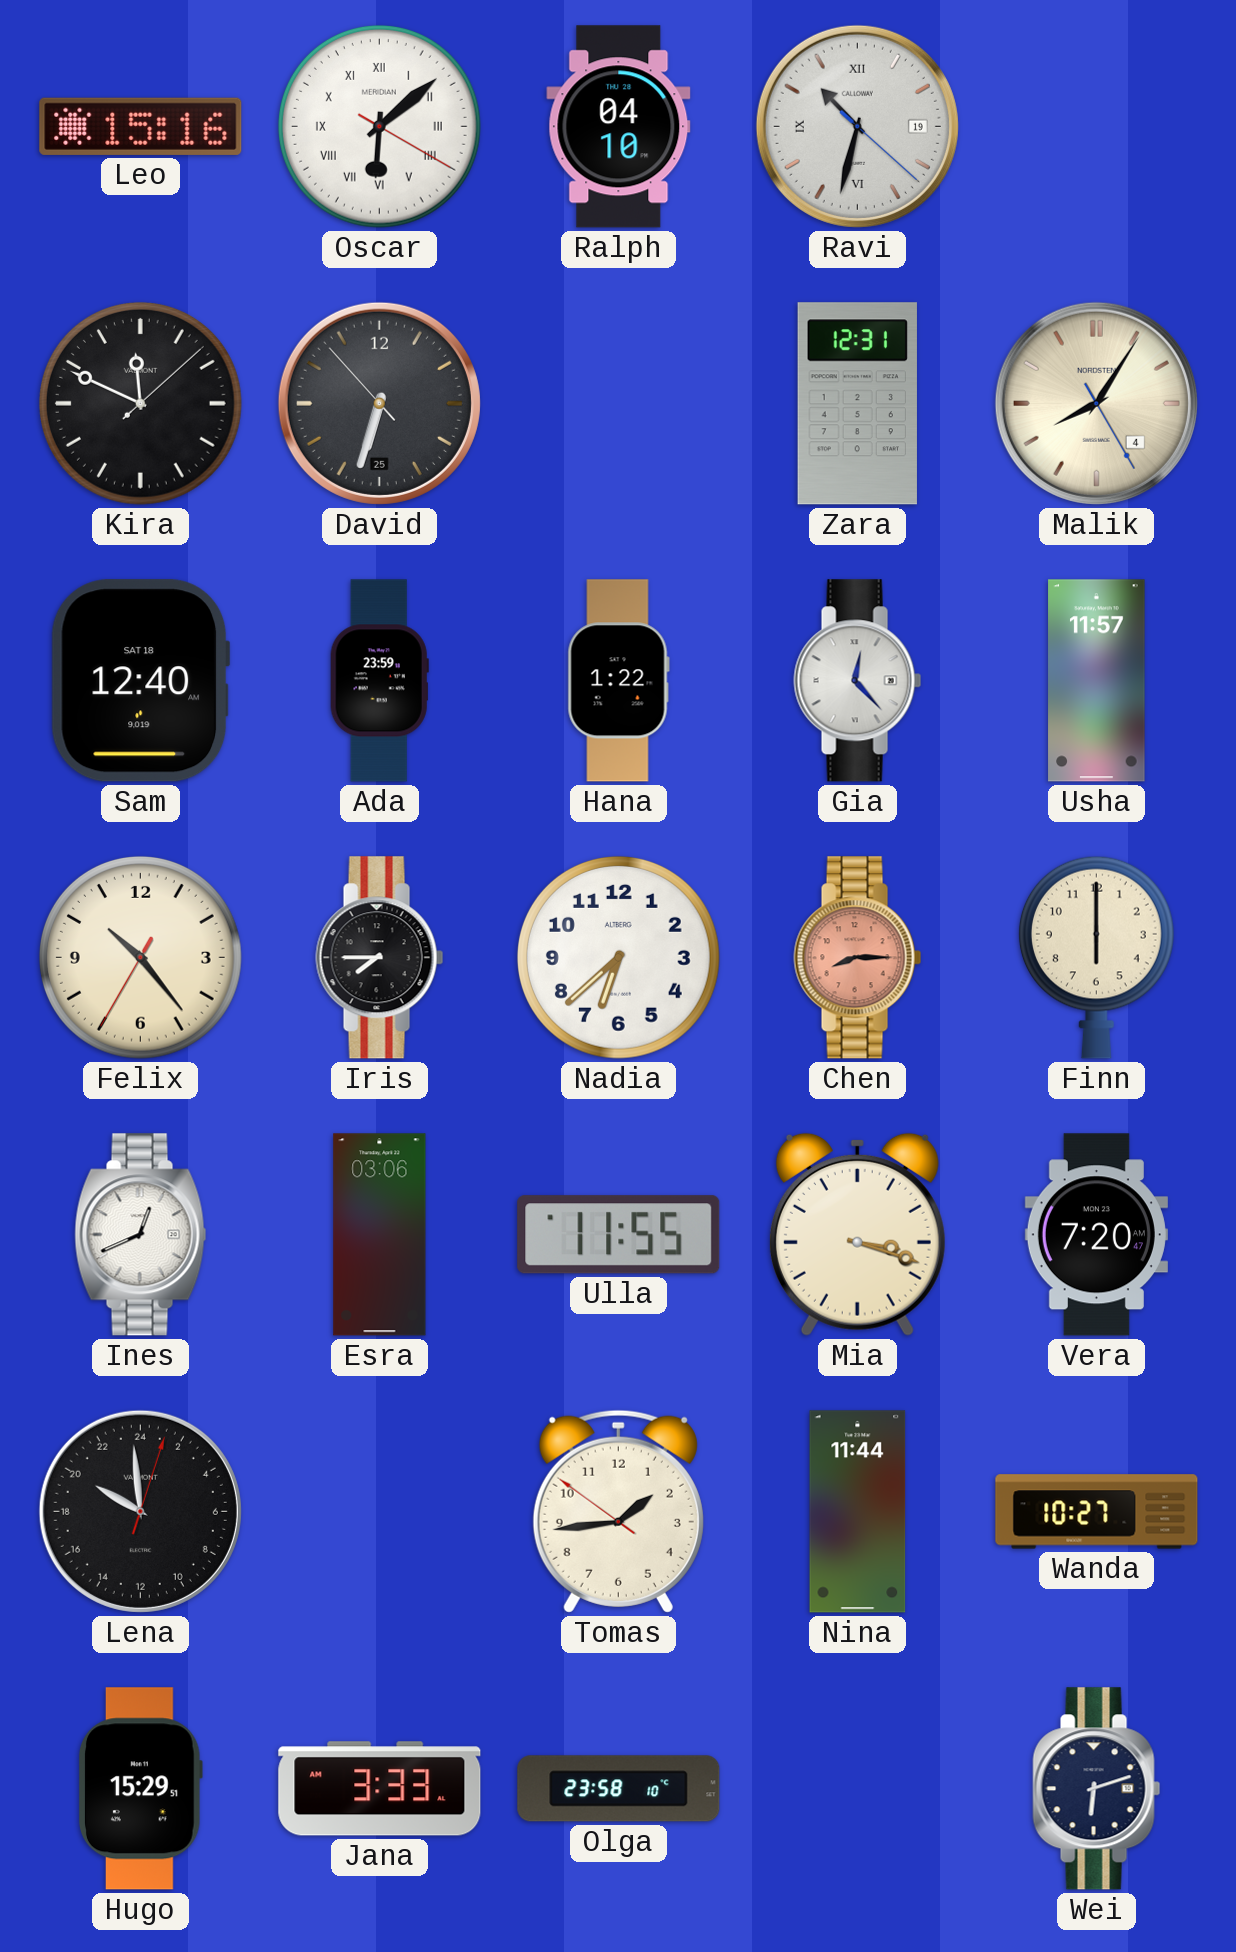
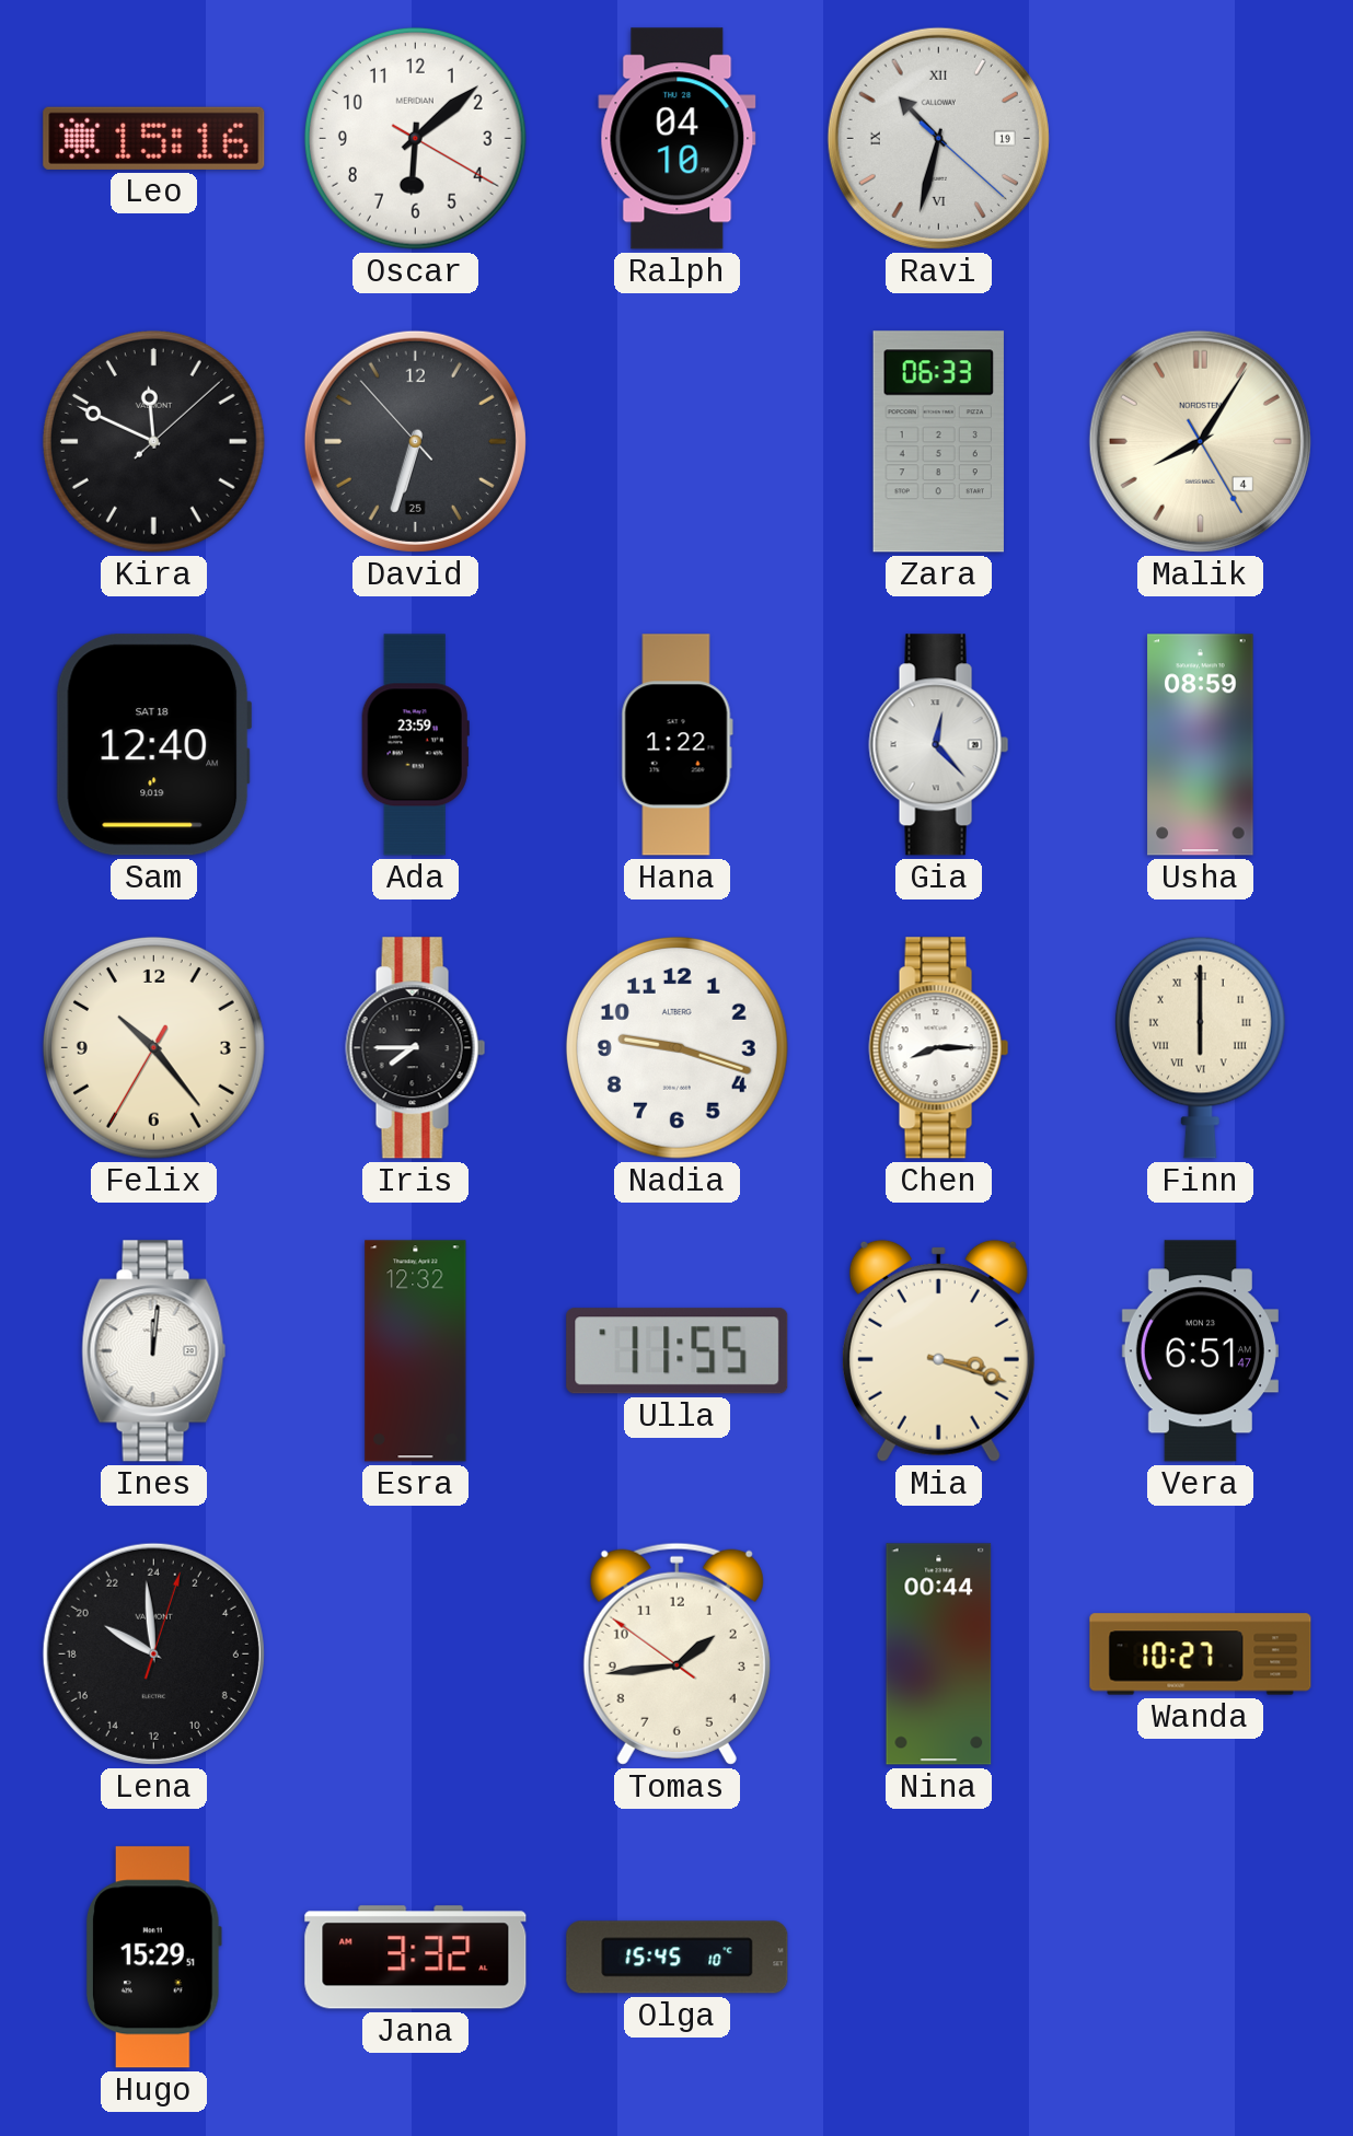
Oscar numerals: Roman -> Arabic
Zara: 12:31 -> 06:33
Usha: 11:57 -> 08:59
Nadia: 6:38 -> 9:18
Chen dial: salmon -> white
Finn numerals: Arabic -> Roman
Ines: 12:41 -> 12:01
Esra: 03:06 -> 12:32
Vera: 7:20 -> 6:51
Nina: 11:44 -> 00:44
Jana: 3:33 -> 3:32
Olga: 23:58 -> 15:45
Wei: 6:12 -> none
